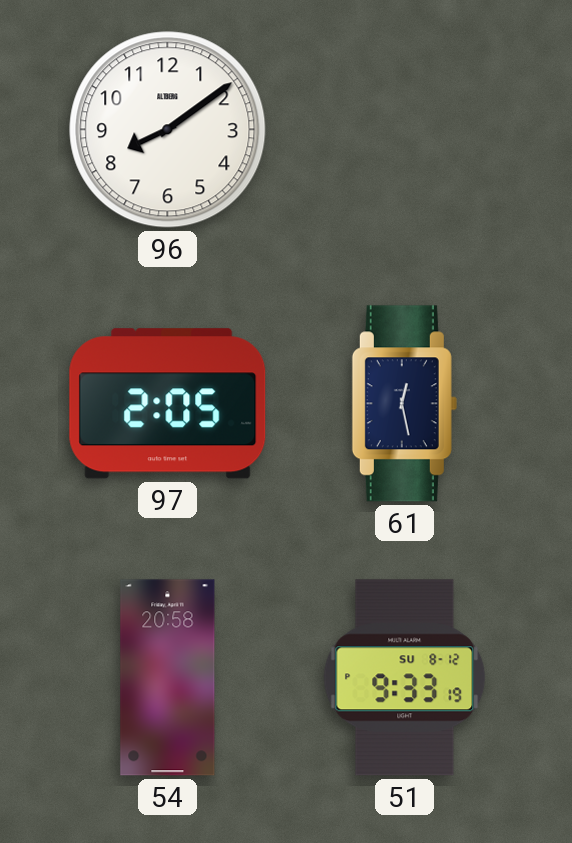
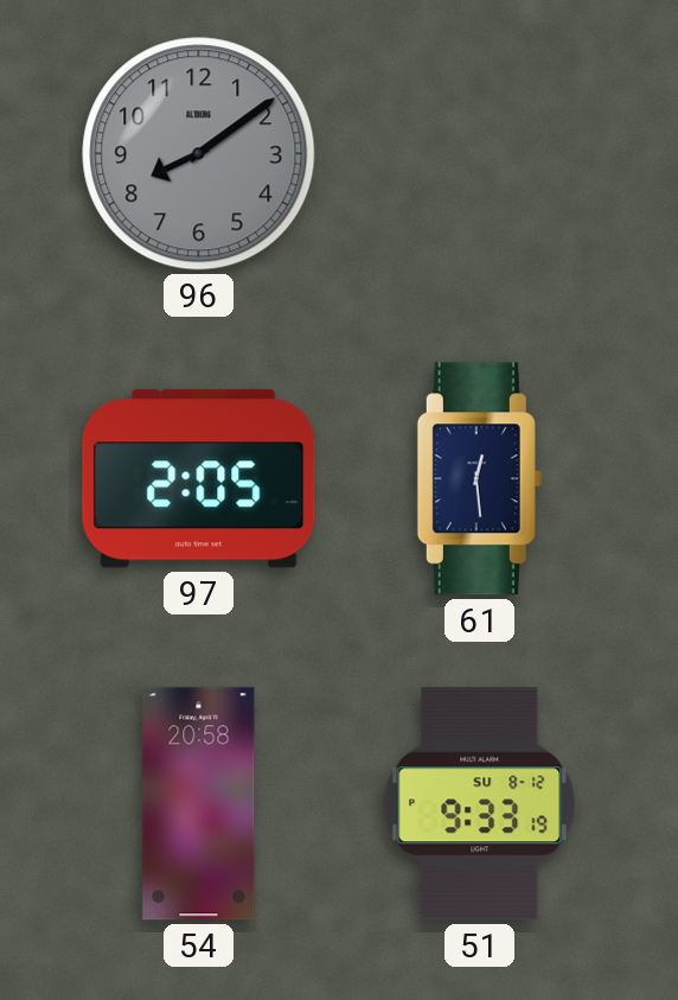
96 dial: white -> grey
61: 12:28 -> 12:29
